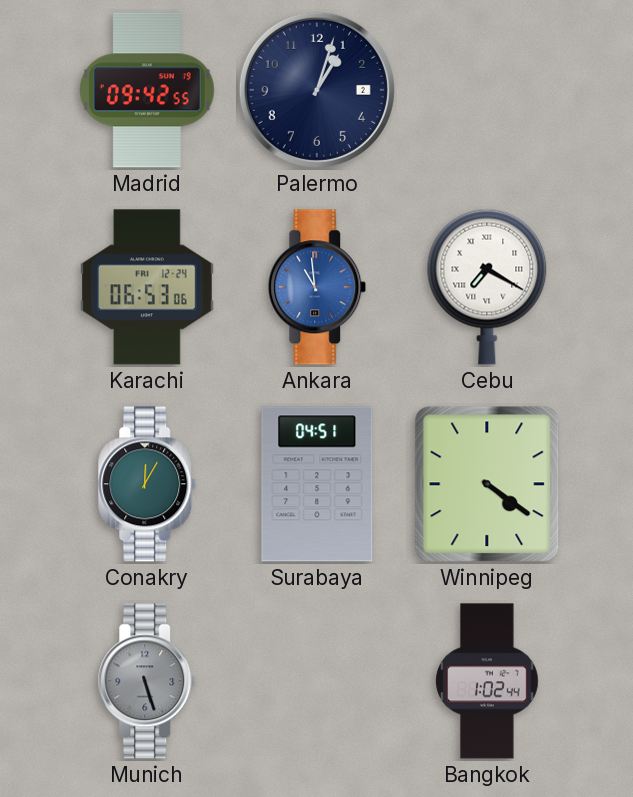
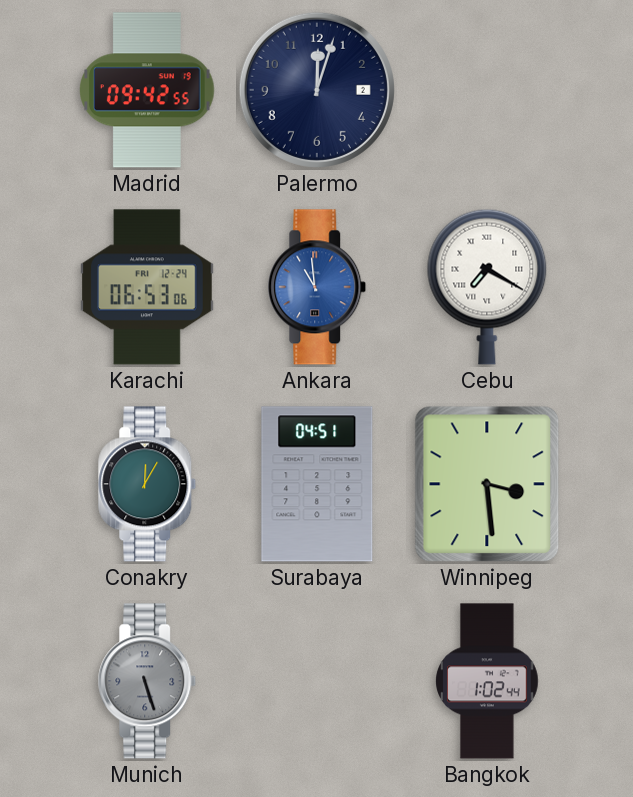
Palermo: 1:03 -> 12:03
Winnipeg: 4:21 -> 3:29
